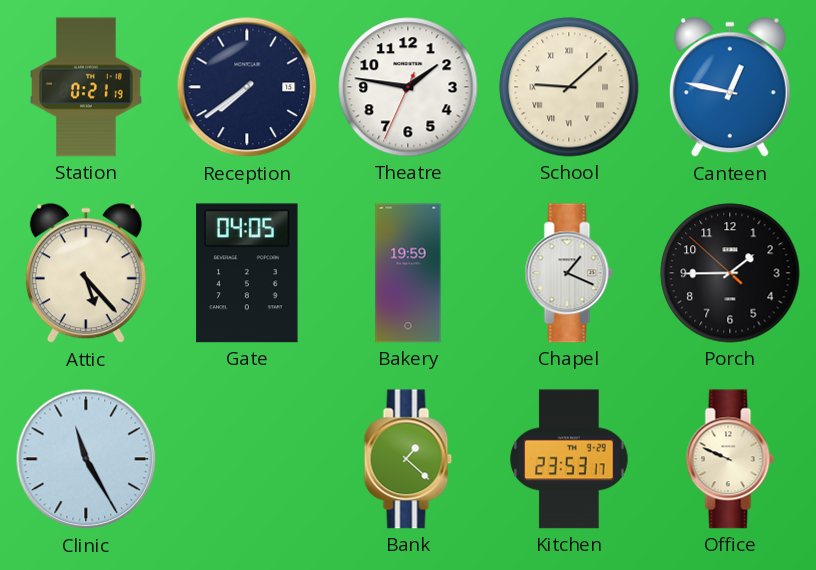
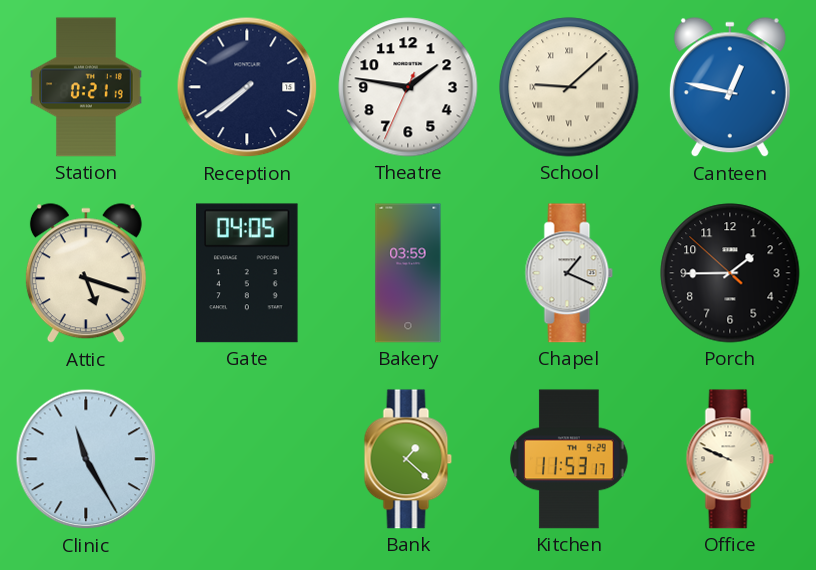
Attic: 5:23 -> 5:18
Bakery: 19:59 -> 03:59
Kitchen: 23:53 -> 11:53
